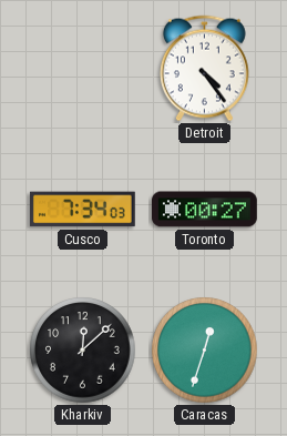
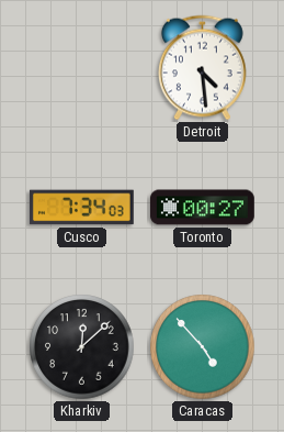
Detroit: 4:24 -> 4:29
Caracas: 12:33 -> 4:53
